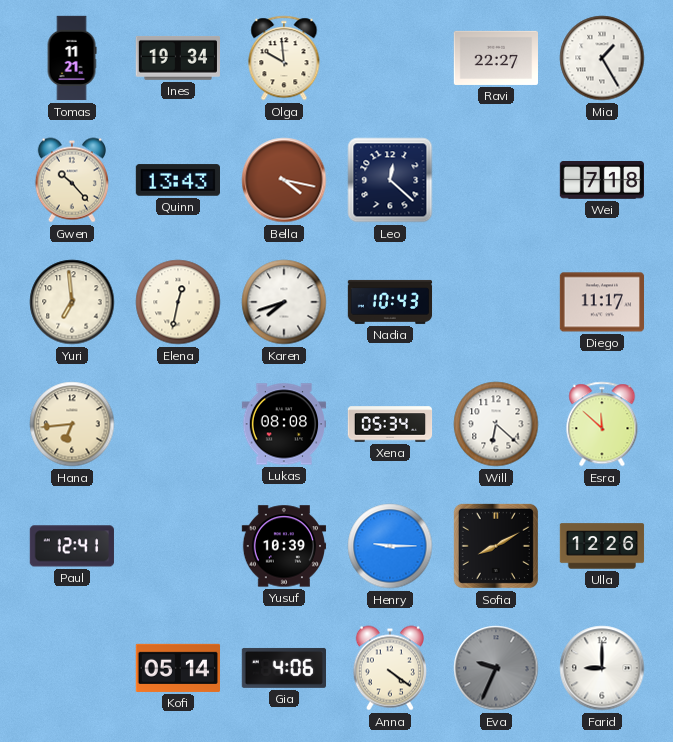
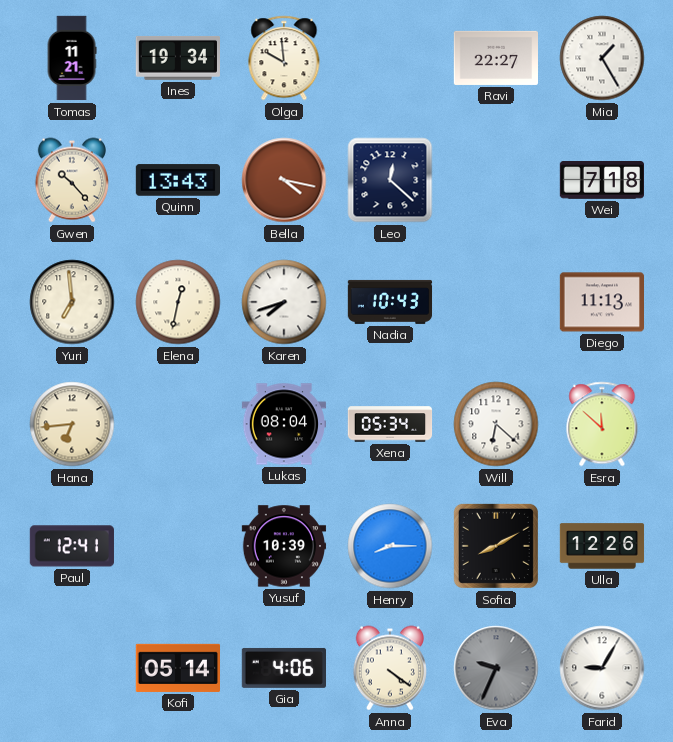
Diego: 11:17 -> 11:13
Lukas: 08:08 -> 08:04
Henry: 9:15 -> 8:15
Farid: 9:00 -> 9:05
